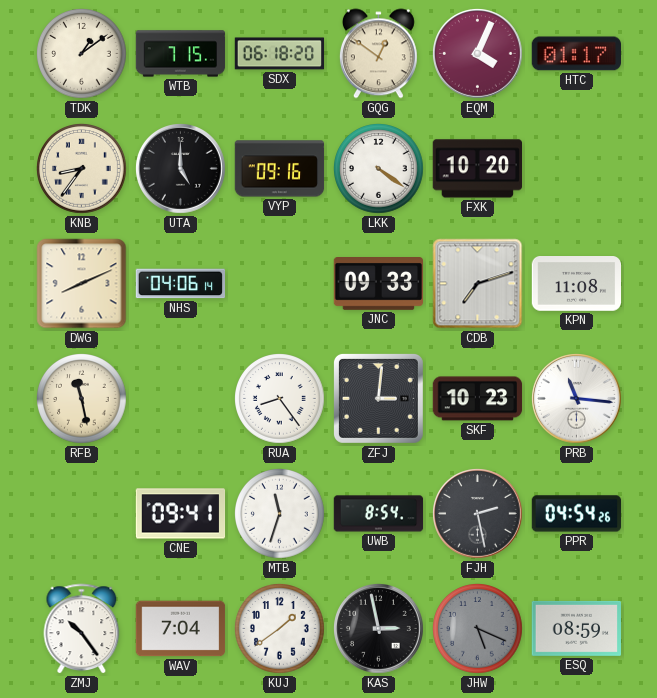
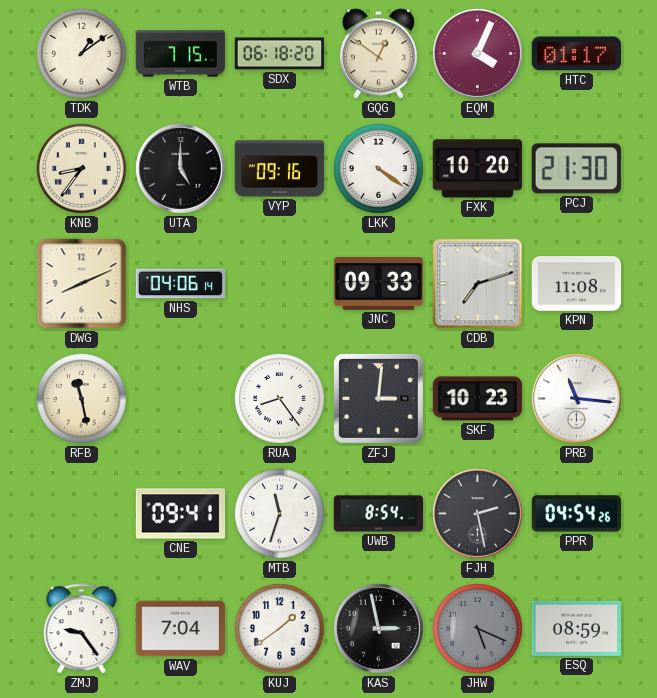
PCJ: none -> 21:30
ZMJ: 10:24 -> 9:24
